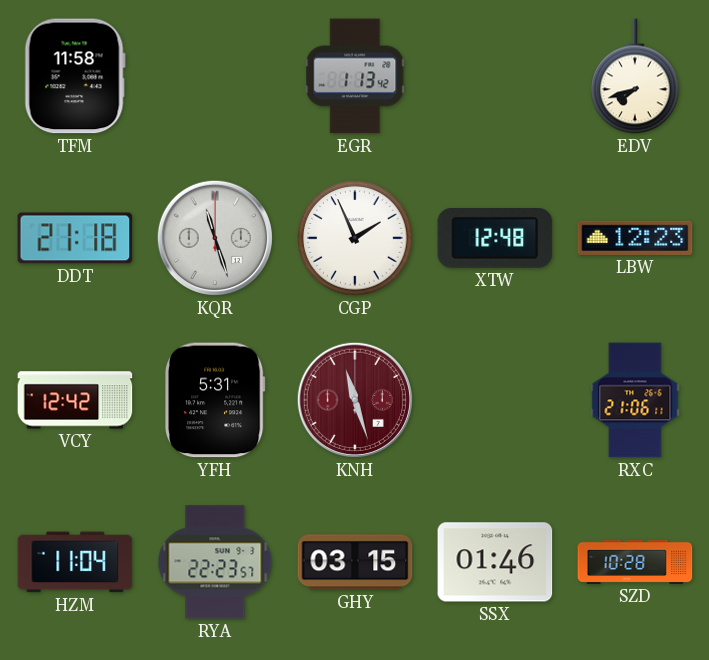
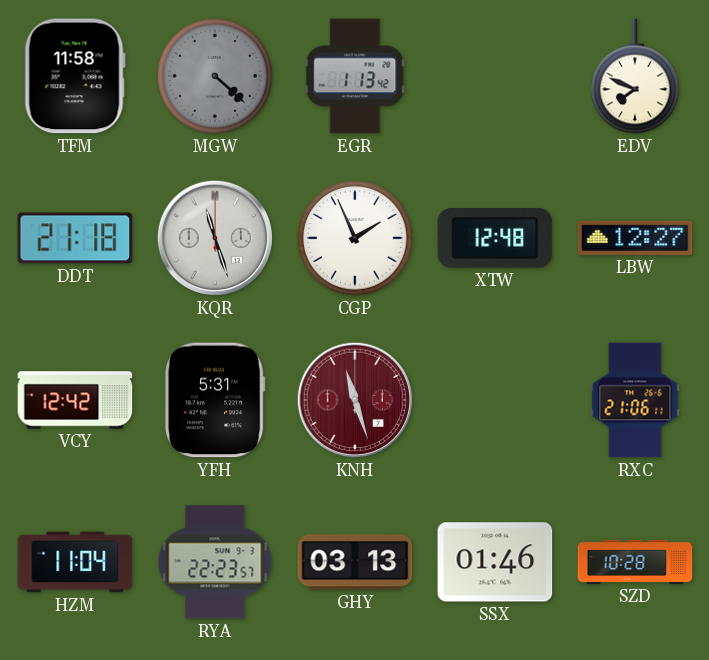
MGW: none -> 4:22
EDV: 7:42 -> 7:49
LBW: 12:23 -> 12:27
GHY: 03:15 -> 03:13
